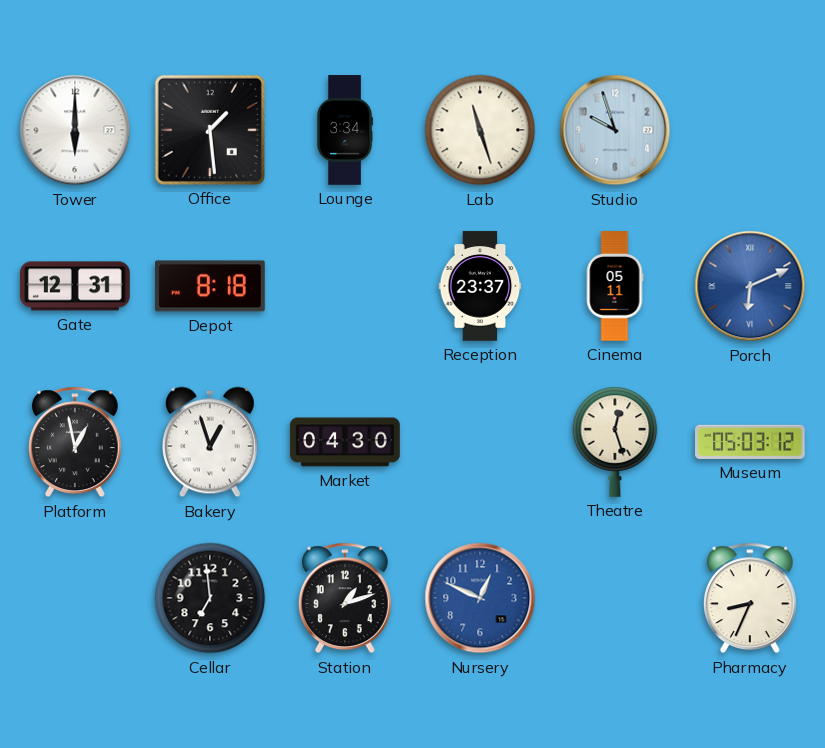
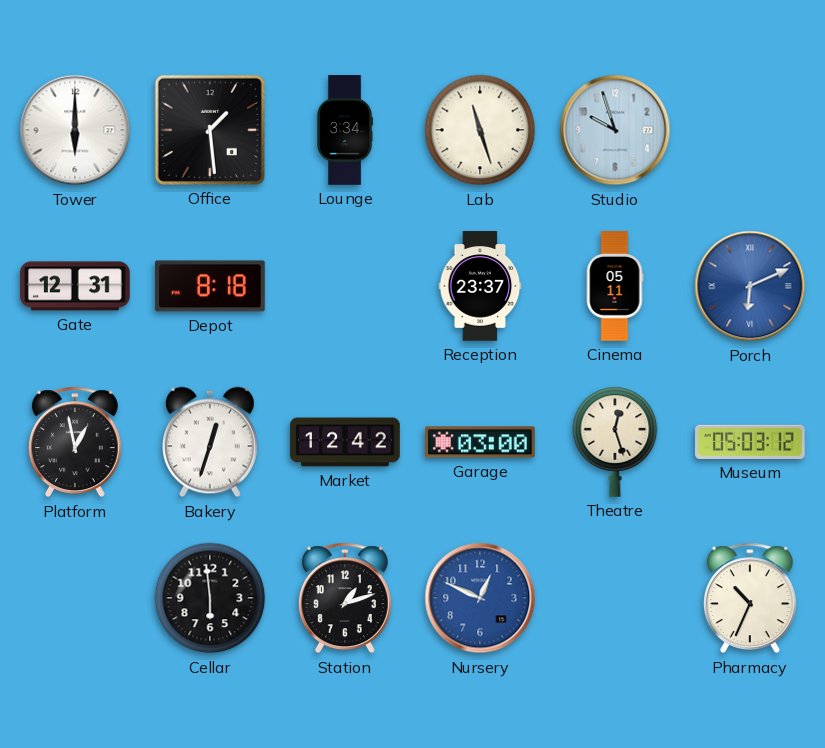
Bakery: 12:57 -> 12:33
Market: 04:30 -> 12:42
Garage: none -> 03:00
Cellar: 6:59 -> 5:59
Pharmacy: 8:34 -> 10:34
